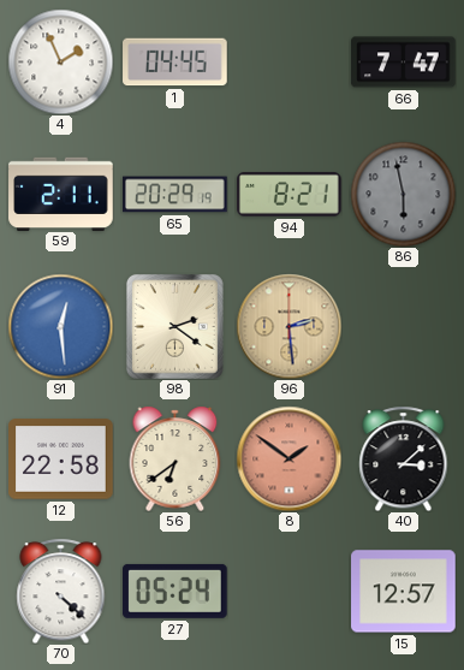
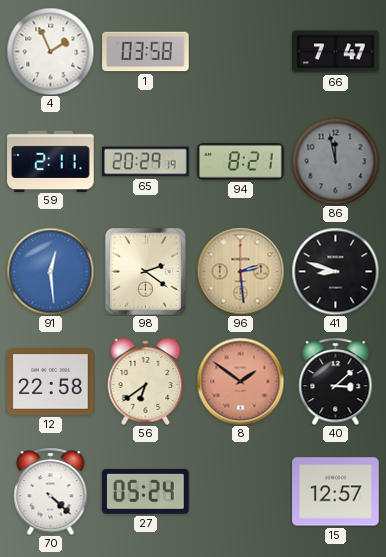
1: 04:45 -> 03:58
86: 5:58 -> 11:58
41: none -> 8:48
